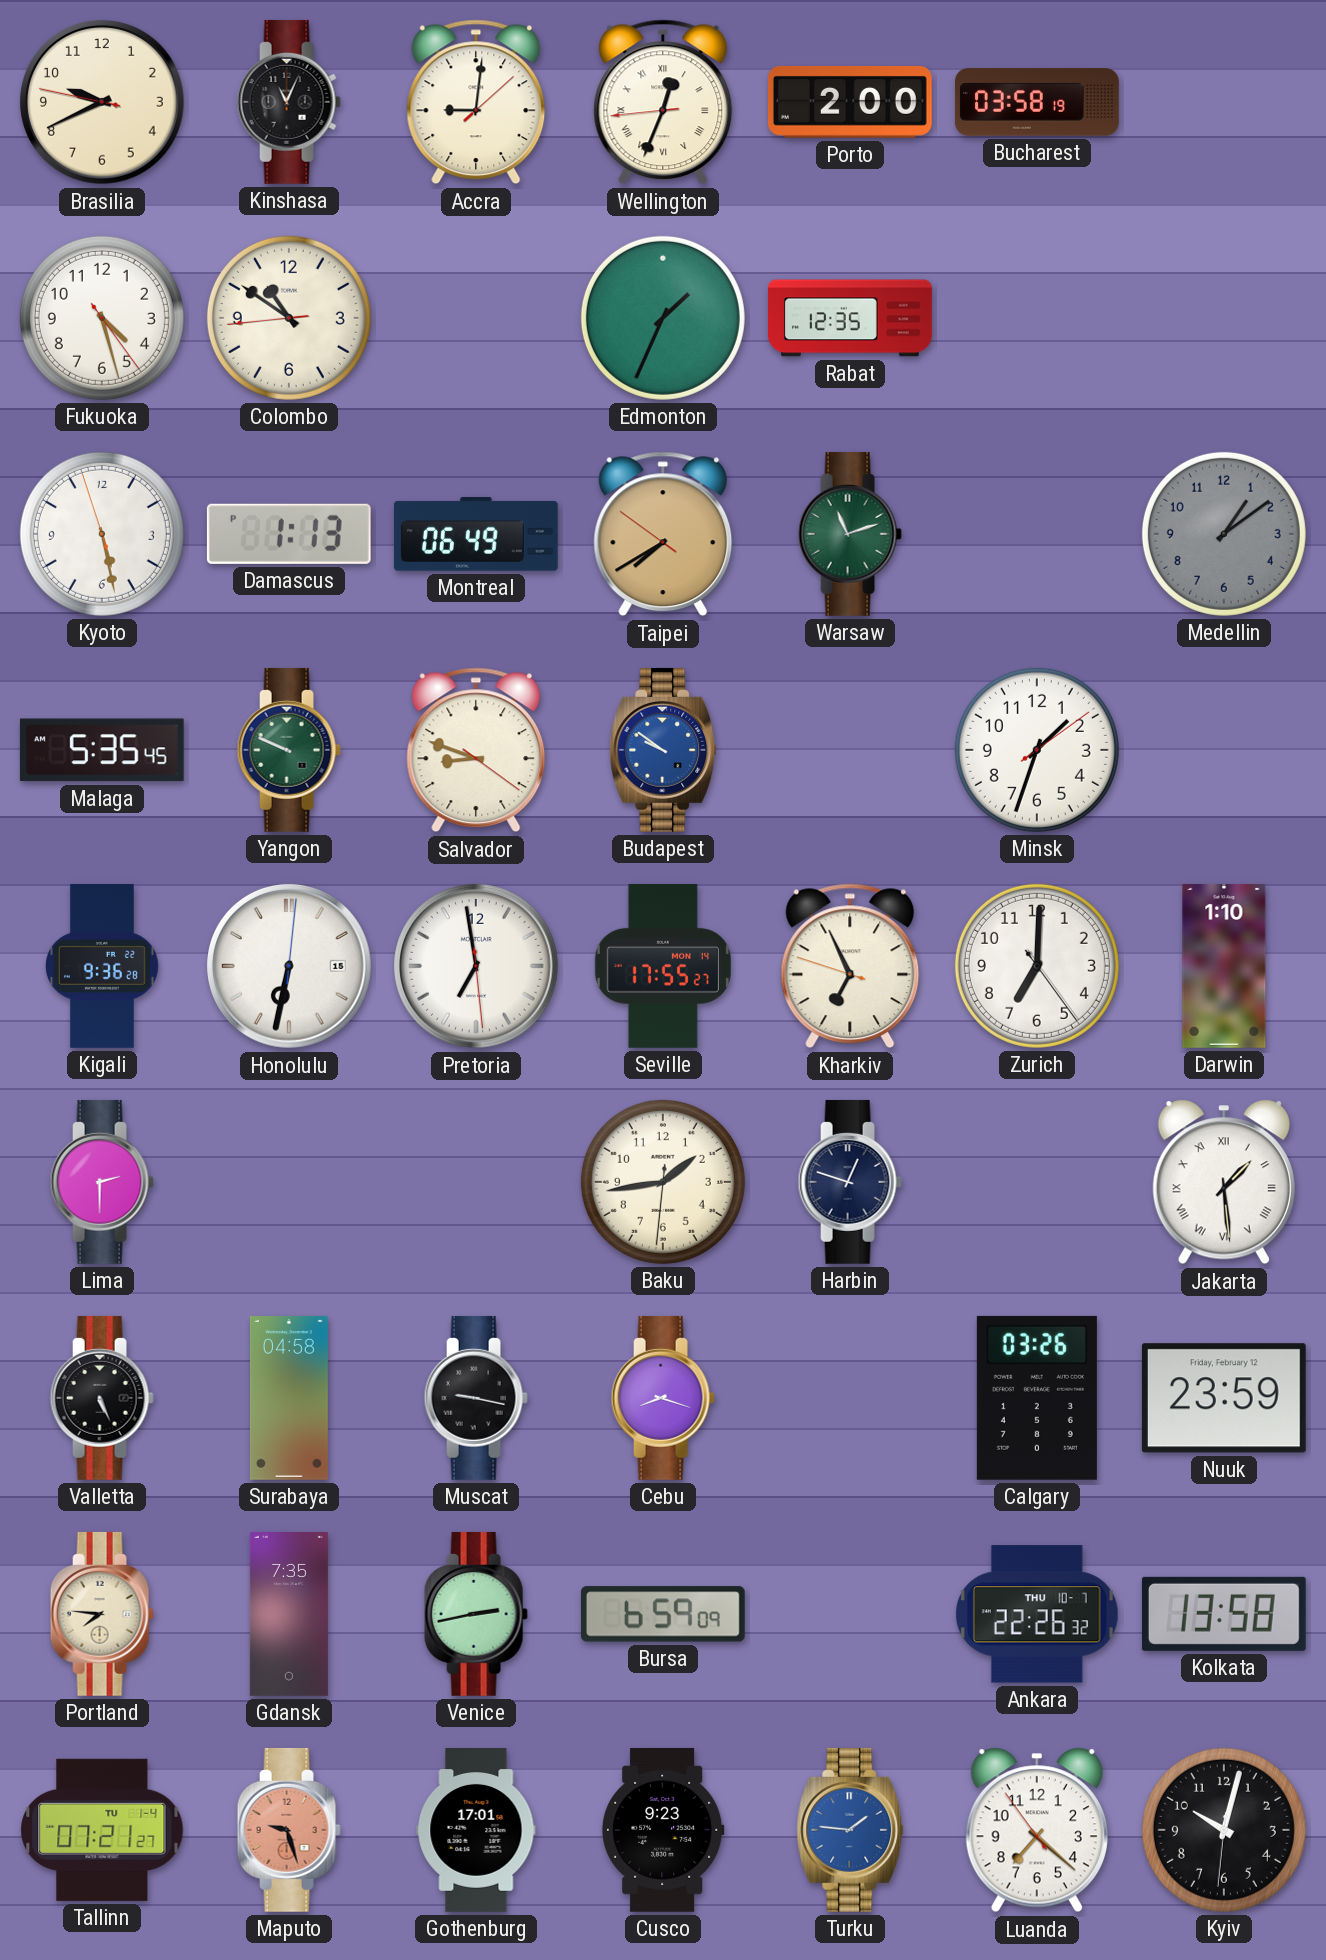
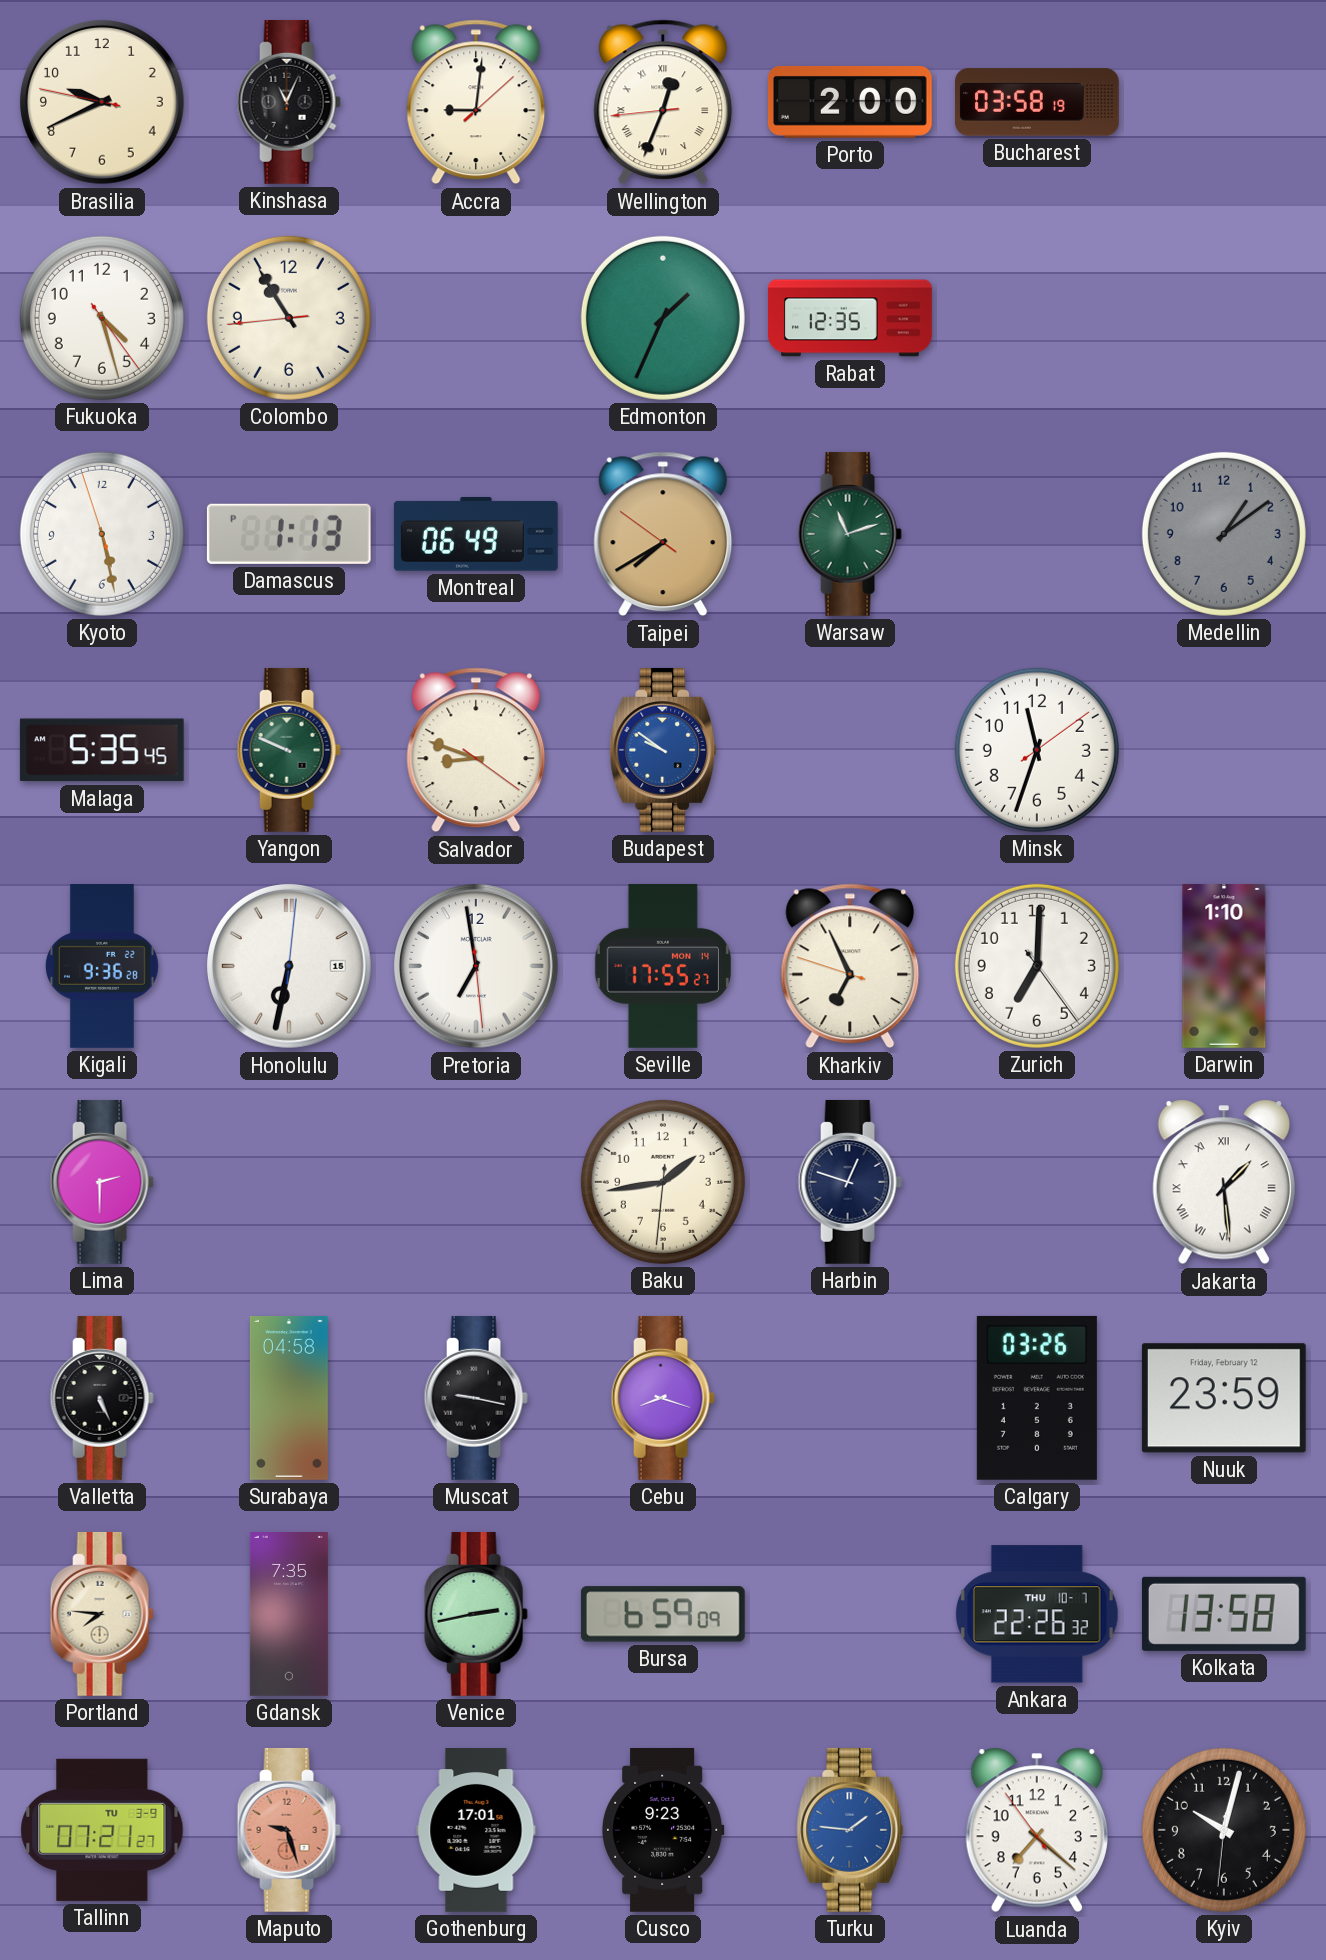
Colombo: 10:50 -> 10:54
Minsk: 1:33 -> 11:33
Tallinn date: TU 1-4 -> TU 3-9
